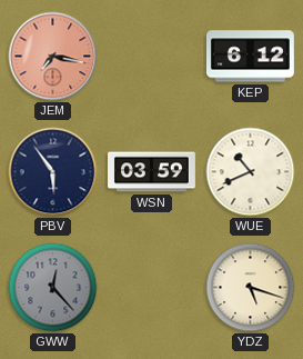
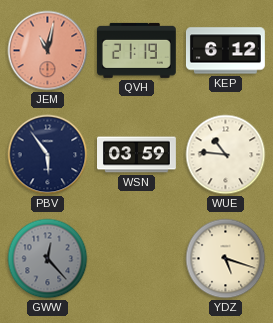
JEM: 7:17 -> 11:02
QVH: none -> 21:19
WUE: 10:41 -> 10:46
